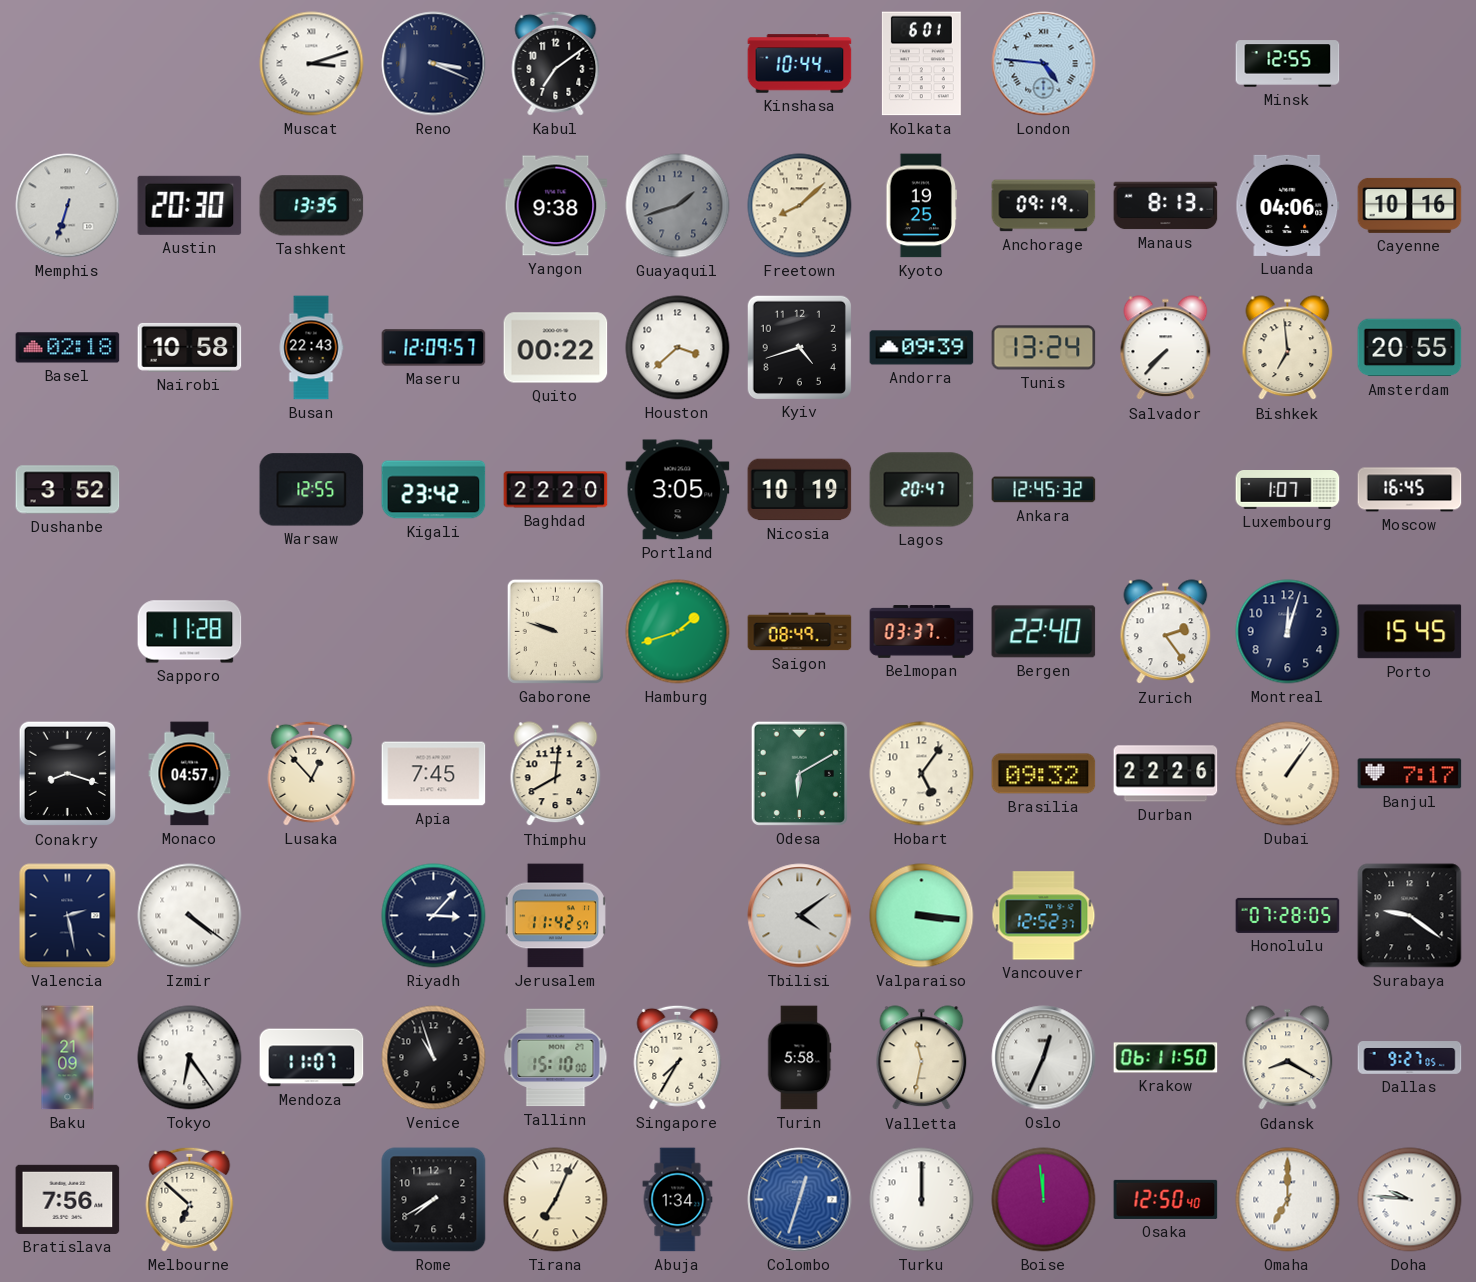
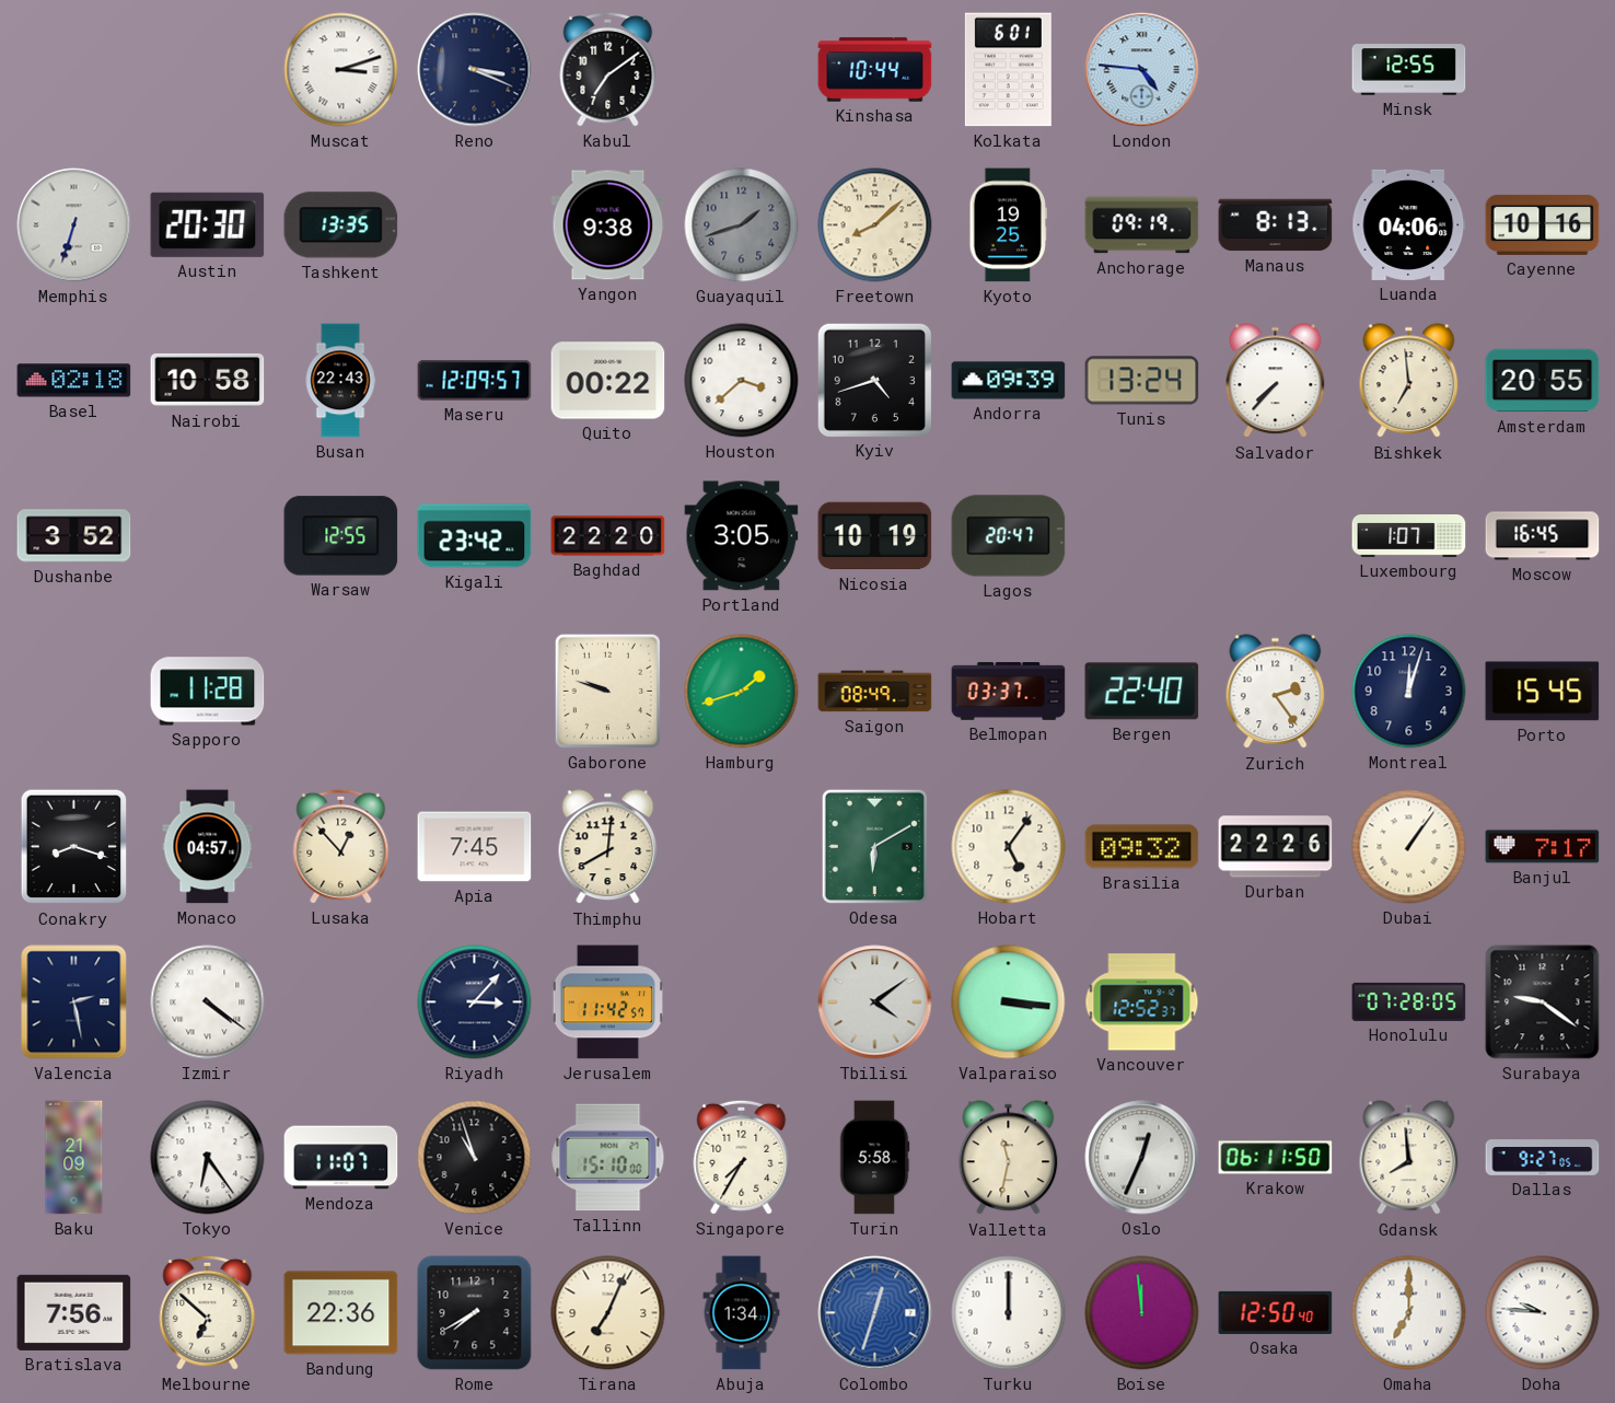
Ankara: 12:45 -> none
Gdansk: 8:20 -> 7:59
Bandung: none -> 22:36
